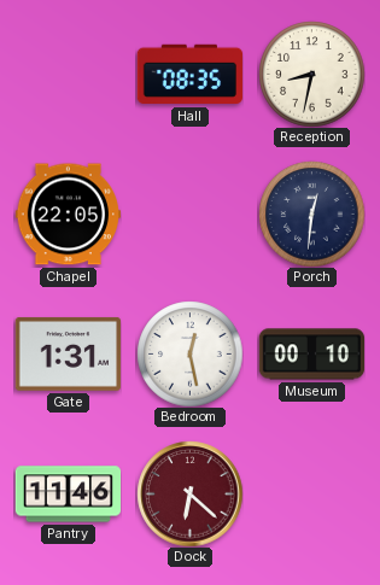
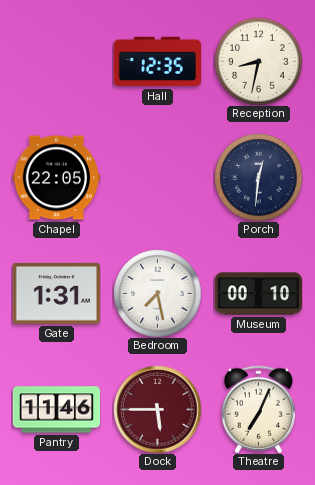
Hall: 08:35 -> 12:35
Bedroom: 12:28 -> 7:28
Dock: 6:22 -> 5:45
Theatre: none -> 7:04
